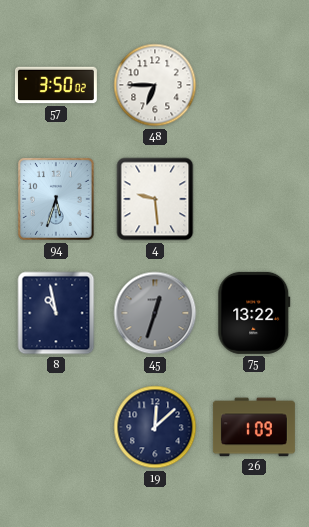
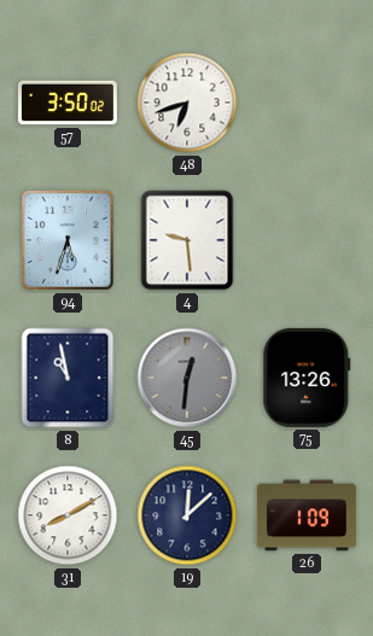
48: 6:45 -> 6:42
45: 12:33 -> 12:31
75: 13:22 -> 13:26
31: none -> 8:10
